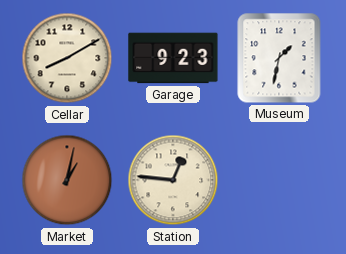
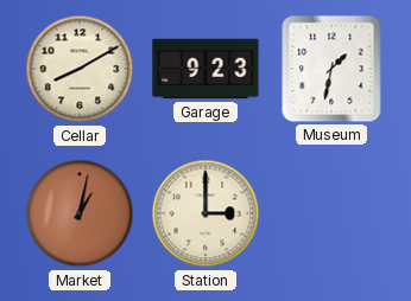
Station: 12:46 -> 3:00
